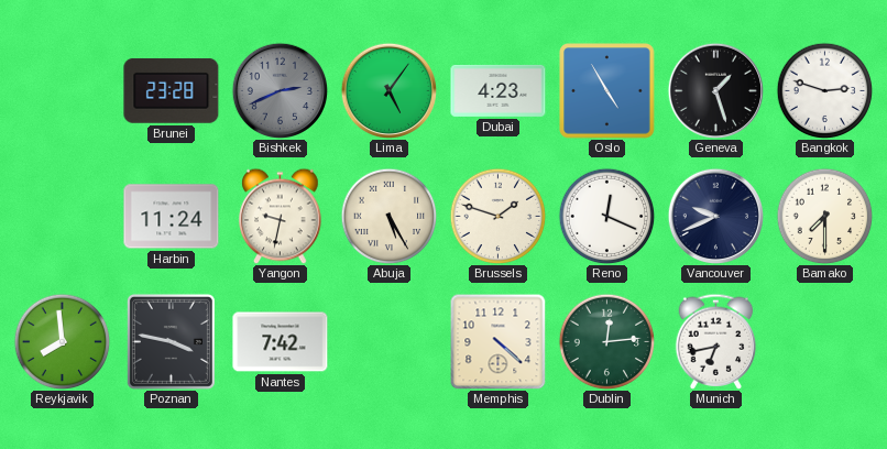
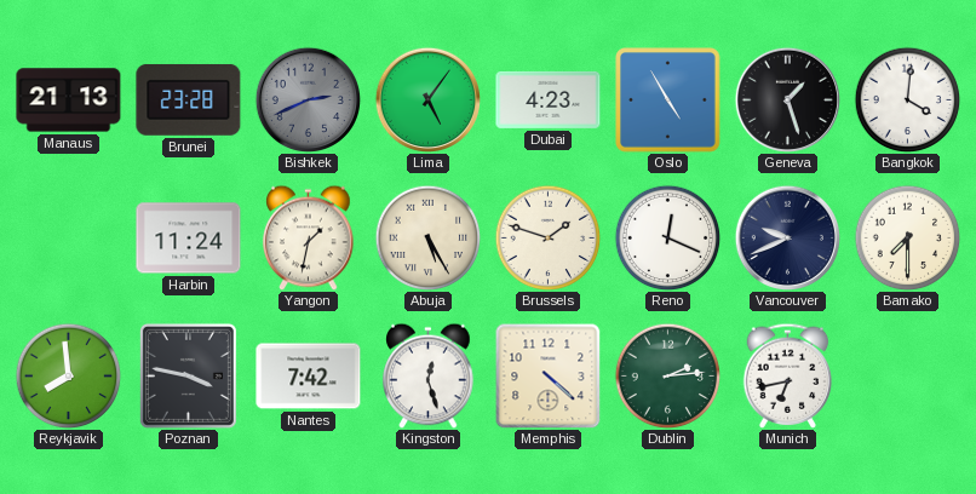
Manaus: none -> 21:13
Bangkok: 2:48 -> 4:01
Yangon: 9:32 -> 1:32
Kingston: none -> 12:27
Dublin: 12:14 -> 2:14
